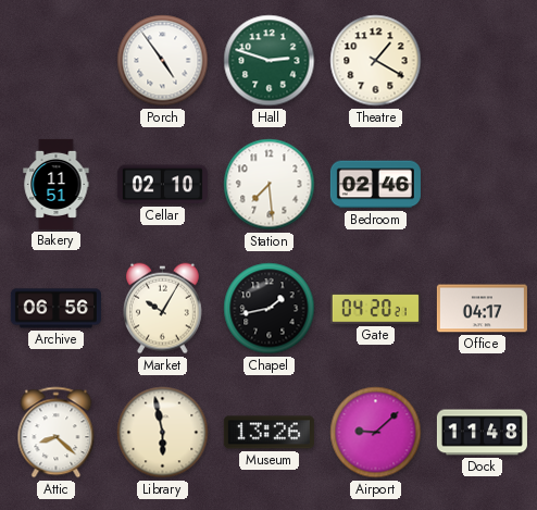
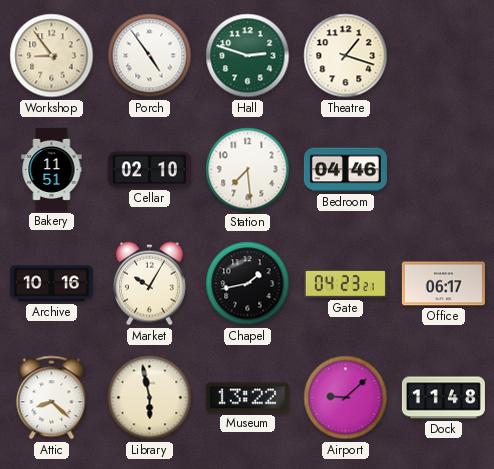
Workshop: none -> 8:54
Theatre: 1:20 -> 1:18
Bedroom: 02:46 -> 04:46
Archive: 06:56 -> 10:16
Gate: 04:20 -> 04:23
Office: 04:17 -> 06:17
Museum: 13:26 -> 13:22
